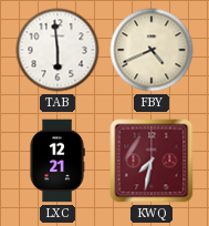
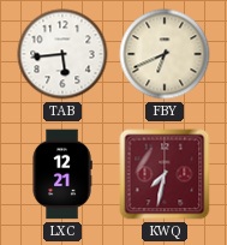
TAB: 5:59 -> 5:44
FBY: 4:41 -> 6:41
